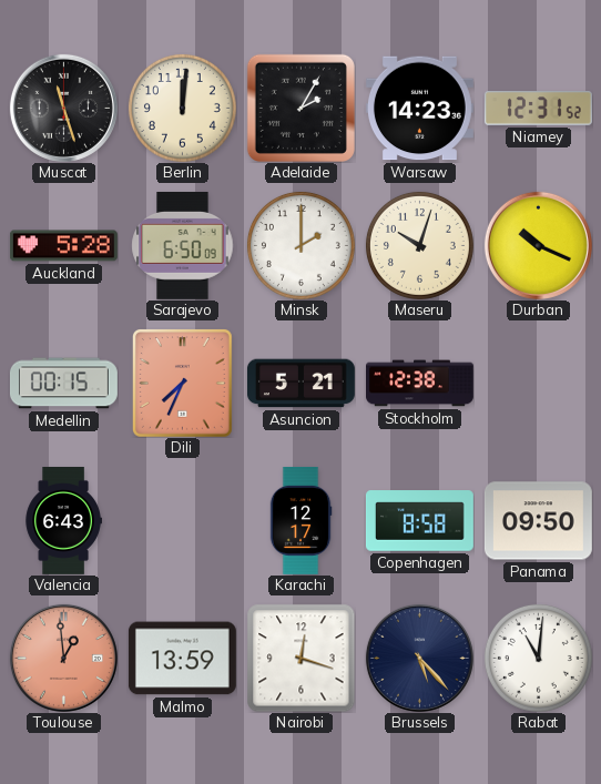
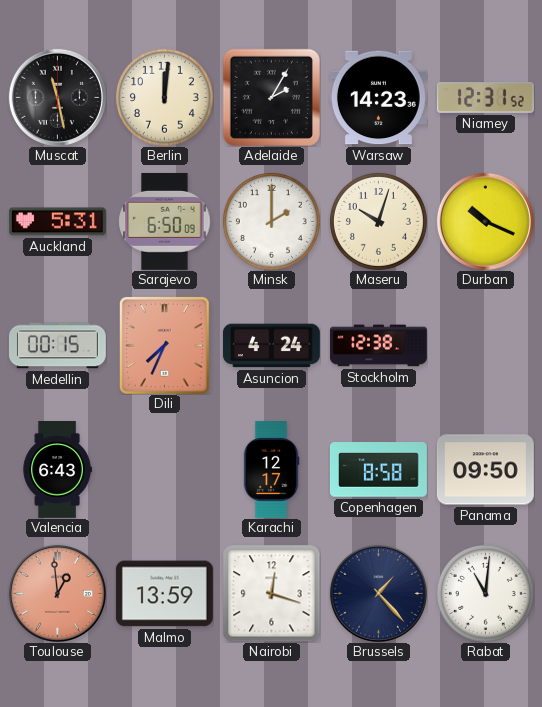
Muscat: 11:27 -> 11:28
Auckland: 5:28 -> 5:31
Asuncion: 5:21 -> 4:24
Brussels: 5:23 -> 1:23
